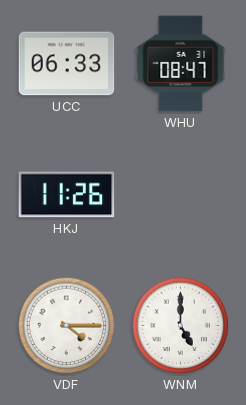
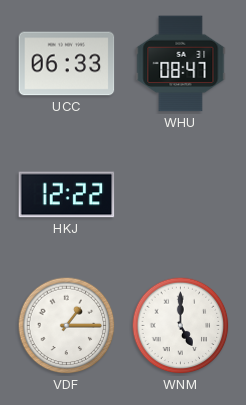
HKJ: 11:26 -> 12:22
VDF: 4:15 -> 1:15
